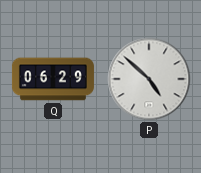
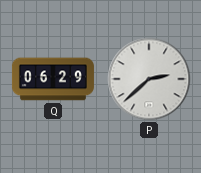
P: 4:52 -> 2:38
